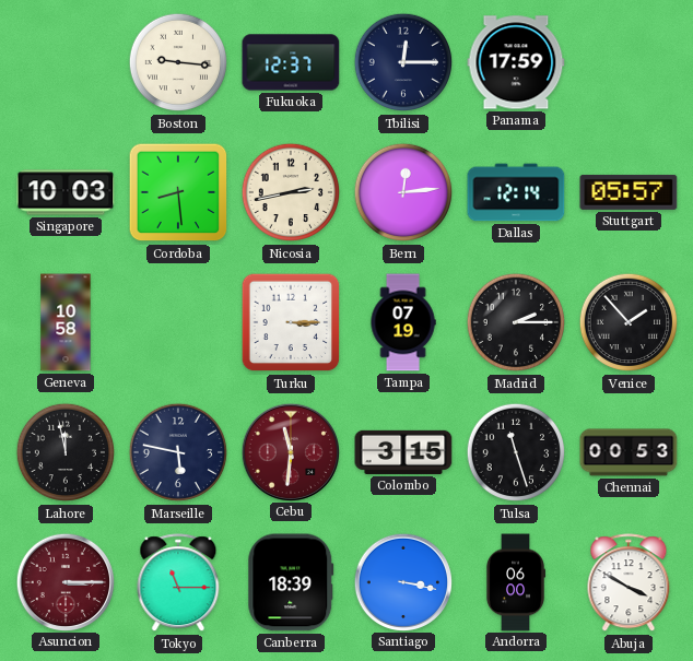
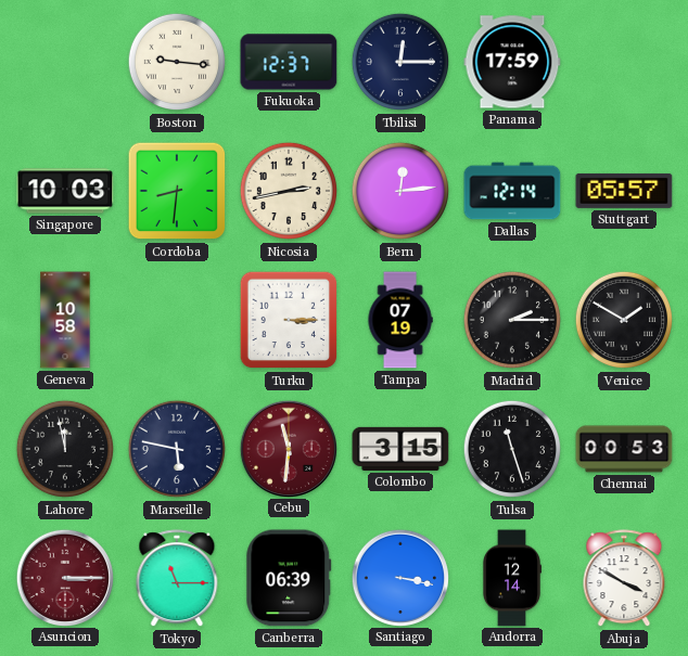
Cordoba: 8:29 -> 8:31
Venice: 1:53 -> 1:50
Canberra: 18:39 -> 06:39
Andorra: 06:00 -> 12:14
